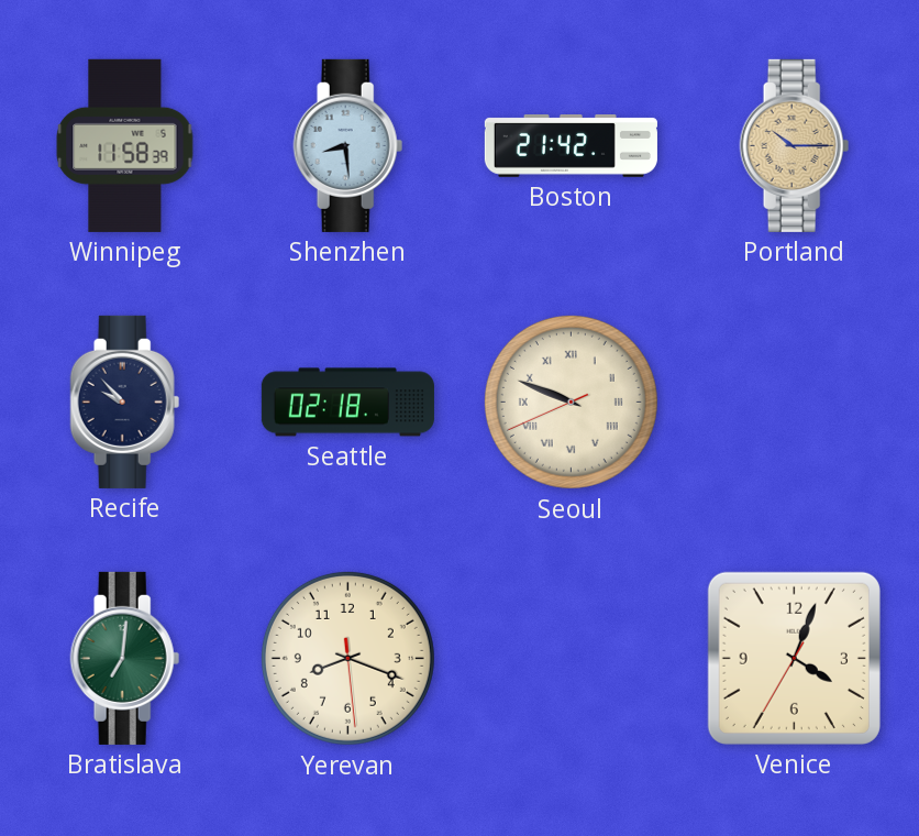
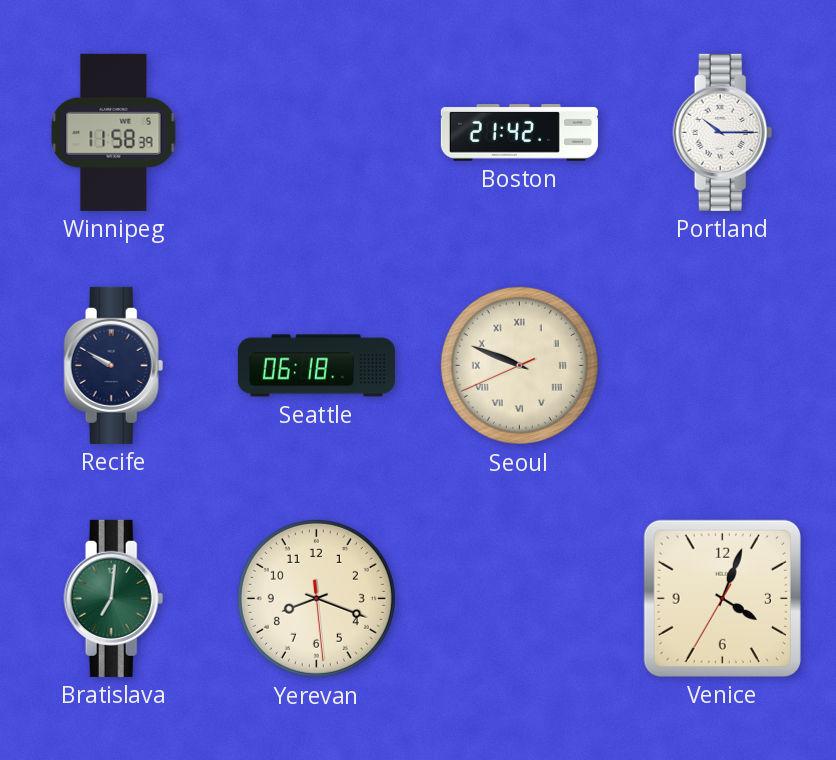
Shenzhen: 8:29 -> none
Portland dial: champagne -> white
Recife: 9:53 -> 9:50
Seattle: 02:18 -> 06:18
